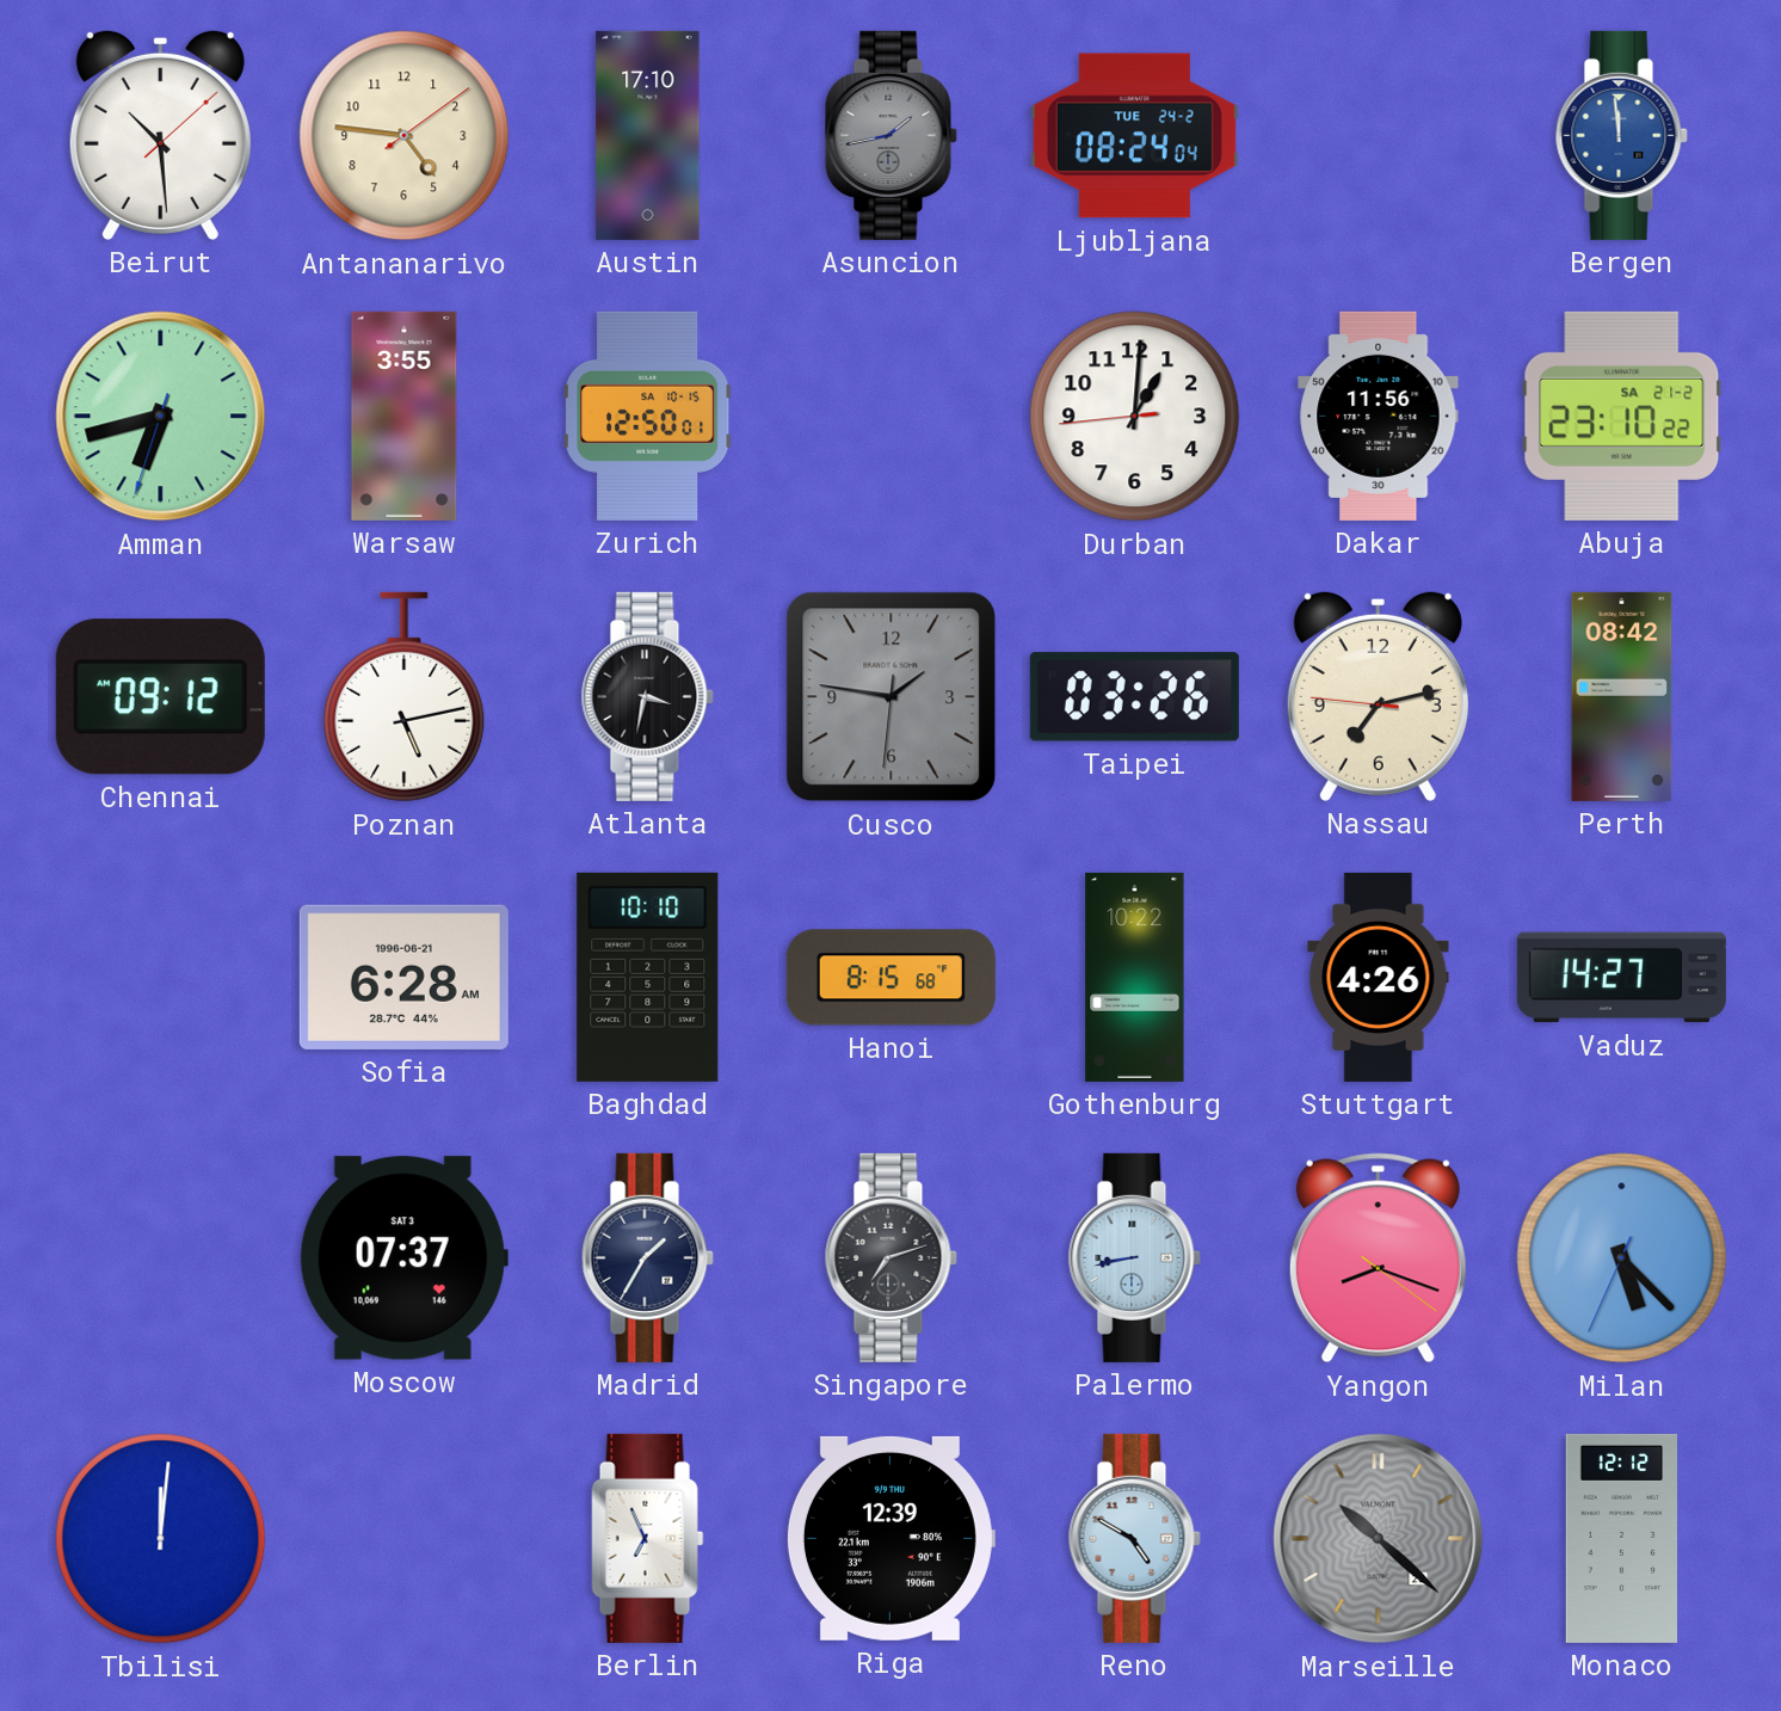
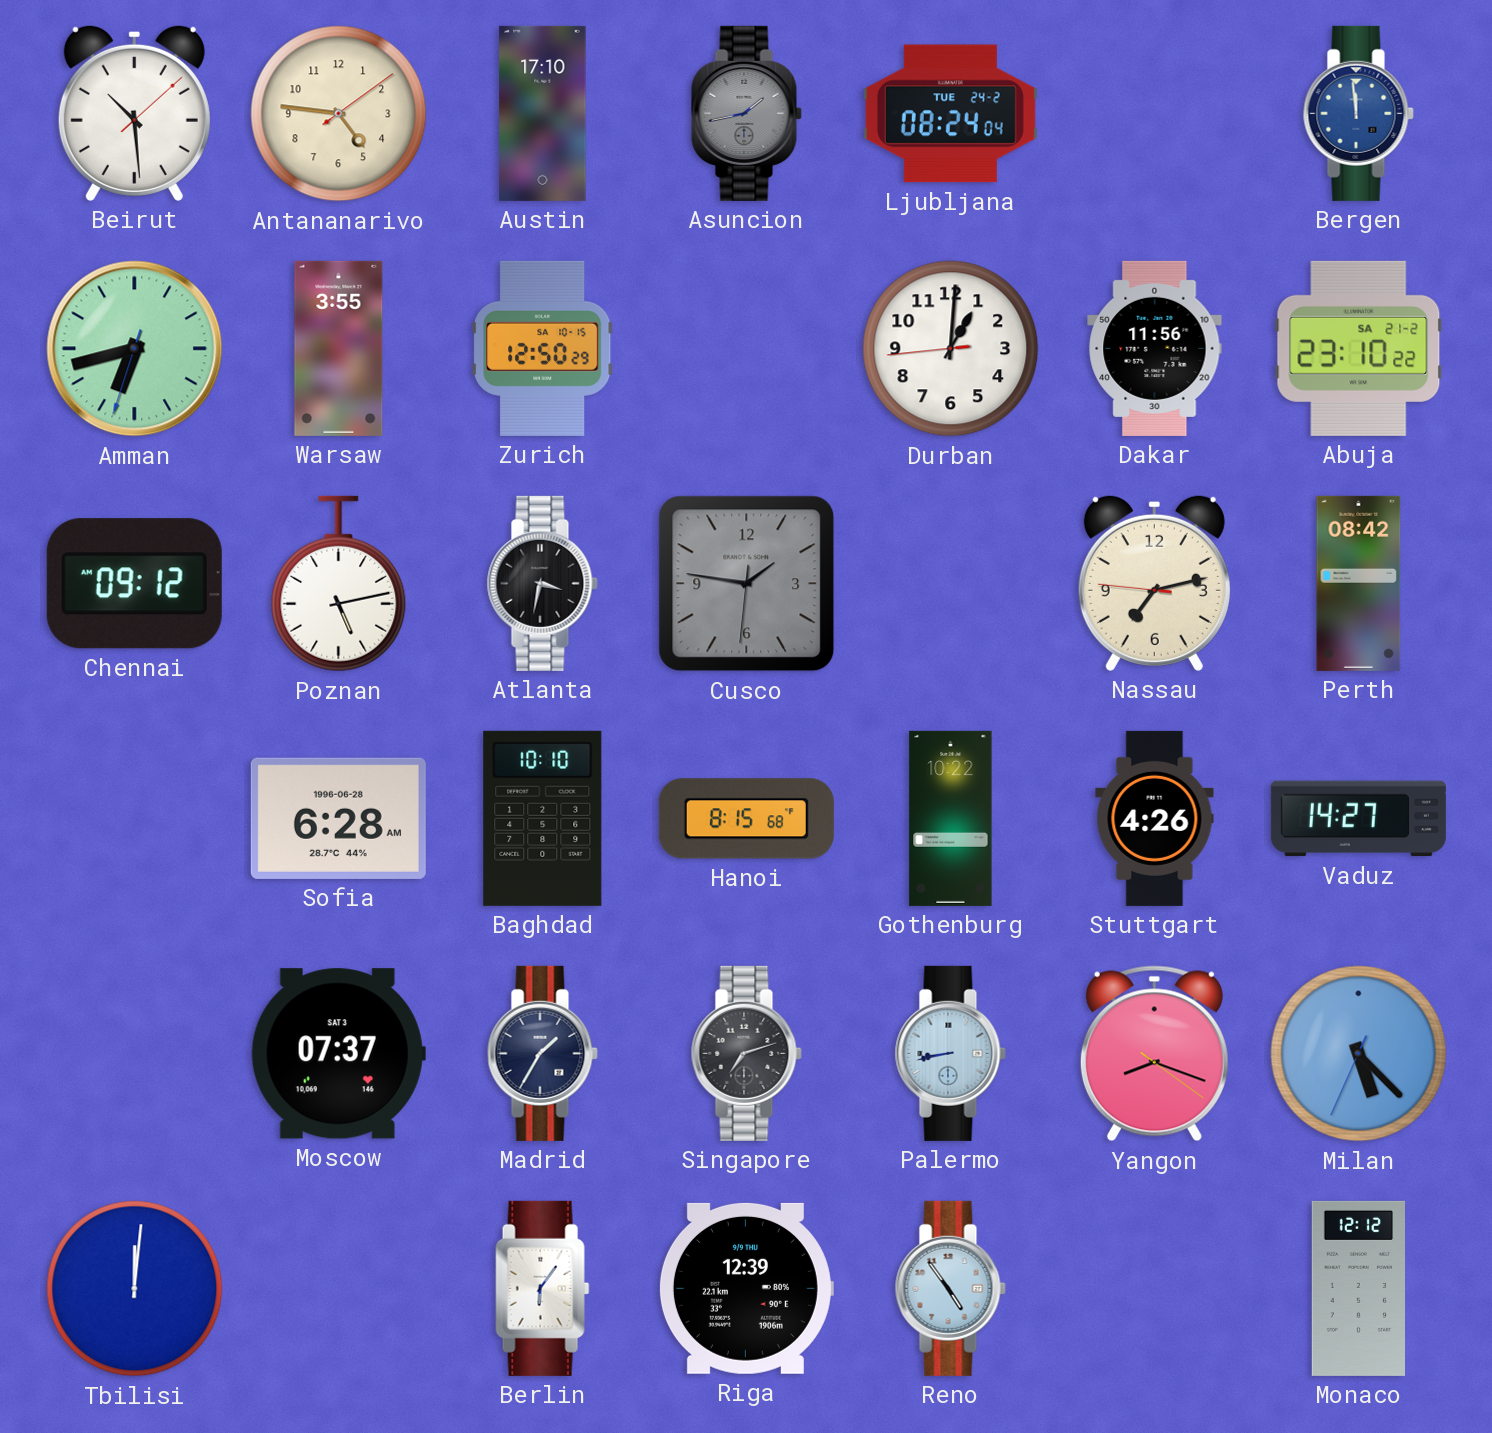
Zurich: 12:50:01 -> 12:50:29
Taipei: 03:26 -> none
Sofia date: 1996-06-21 -> 1996-06-28
Berlin: 6:56 -> 6:06
Reno: 4:50 -> 4:54
Marseille: 10:22 -> none
